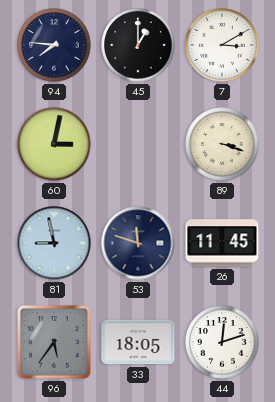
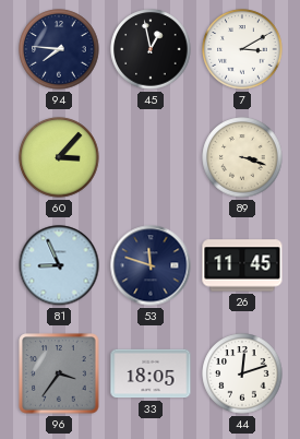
45: 1:00 -> 12:58
60: 3:02 -> 3:07
81: 8:58 -> 8:56
96: 5:36 -> 3:36
